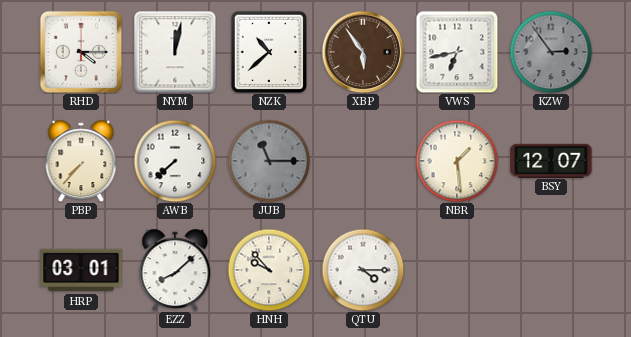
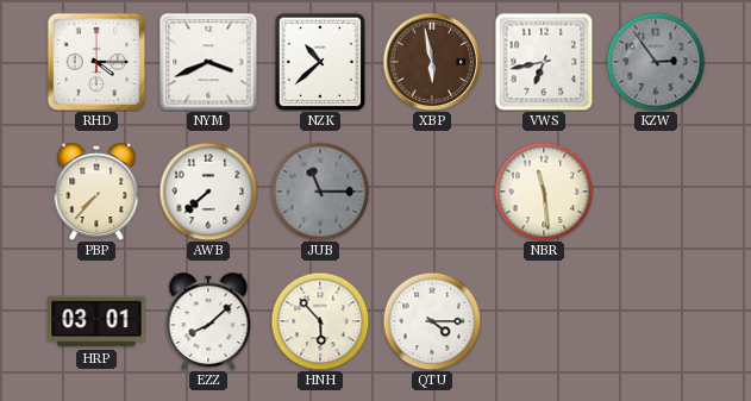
NYM: 12:02 -> 3:41
XBP: 5:54 -> 5:58
NBR: 1:29 -> 11:29
BSY: 12:07 -> none
HNH: 9:53 -> 5:53
